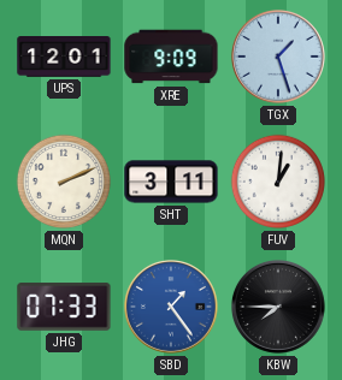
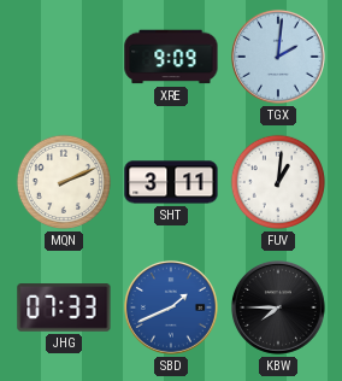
UPS: 12:01 -> none
TGX: 1:27 -> 2:01
SBD: 1:24 -> 1:41
